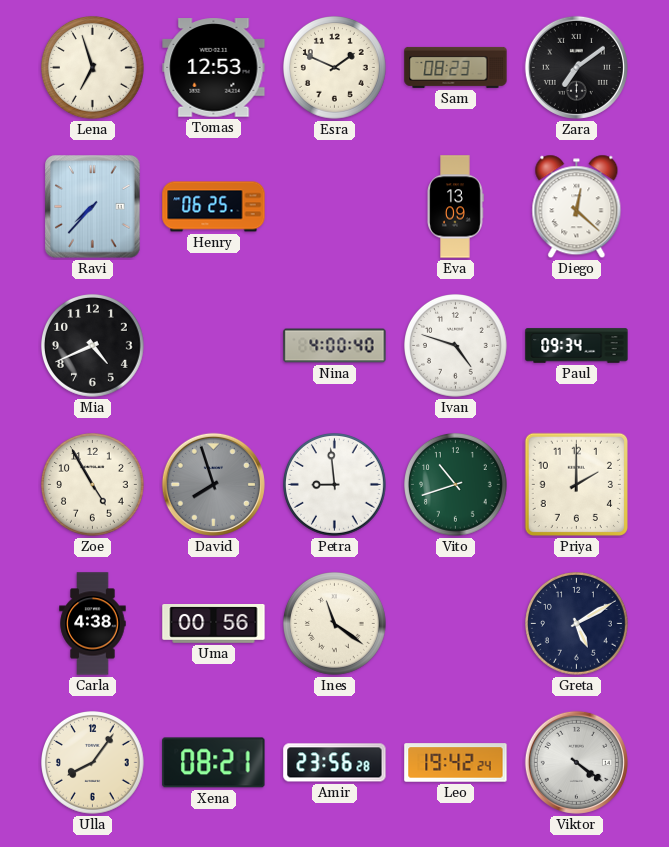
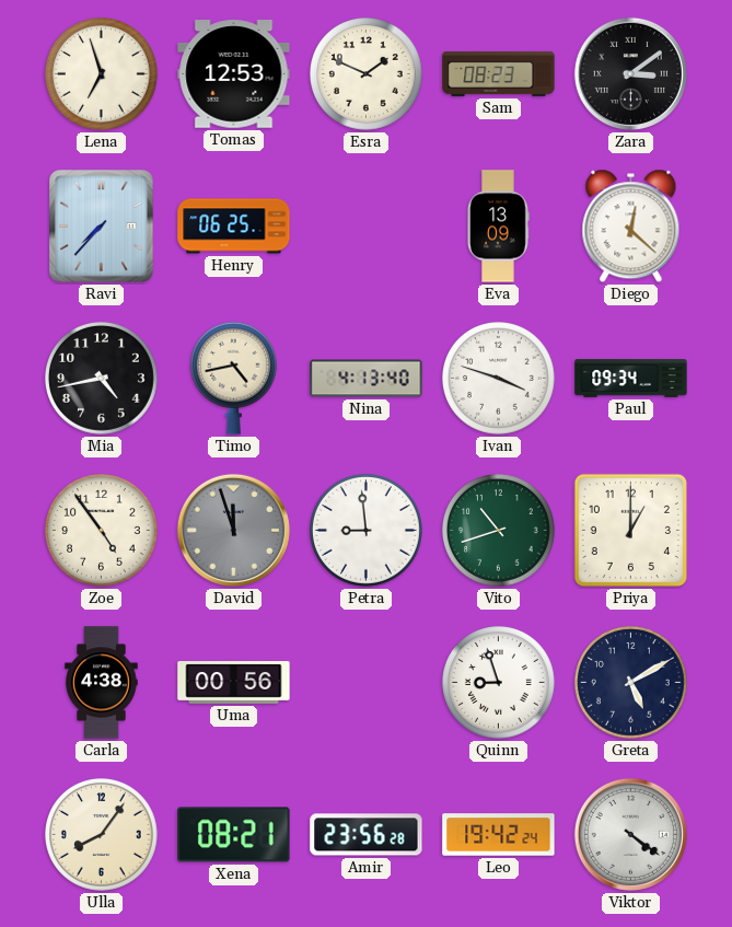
Zara: 7:09 -> 3:09
Mia: 4:41 -> 4:43
Timo: none -> 4:43
Nina: 4:00 -> 4:13
Ivan: 4:48 -> 3:48
Zoe: 4:55 -> 4:54
David: 7:57 -> 11:57
Priya: 2:00 -> 1:00
Ines: 11:21 -> none
Quinn: none -> 8:57
